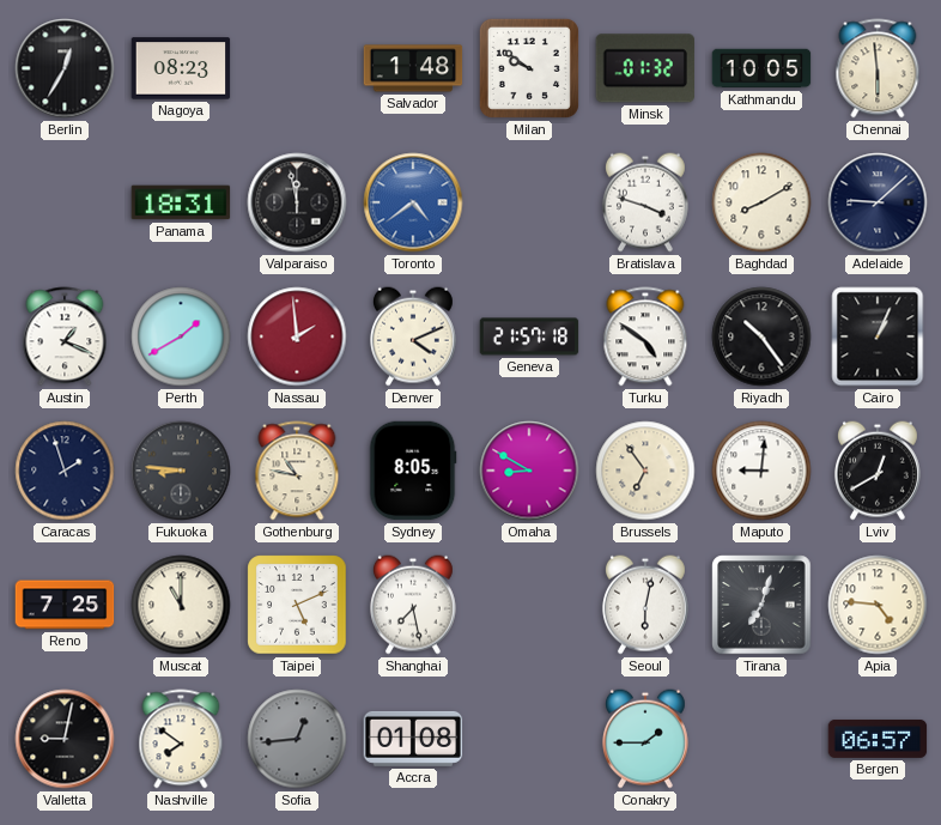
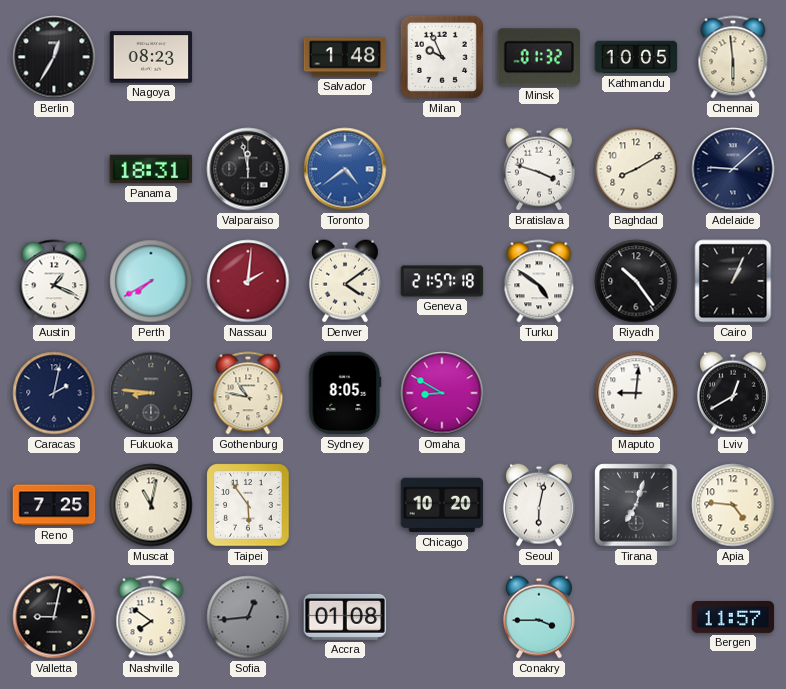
Milan: 9:51 -> 9:56
Perth: 1:40 -> 7:40
Nassau: 1:59 -> 2:01
Denver: 4:11 -> 4:09
Caracas: 1:57 -> 2:02
Brussels: 6:54 -> none
Muscat: 11:00 -> 11:02
Taipei: 5:11 -> 5:54
Shanghai: 7:28 -> none
Chicago: none -> 10:20
Conakry: 1:45 -> 3:45
Bergen: 06:57 -> 11:57
